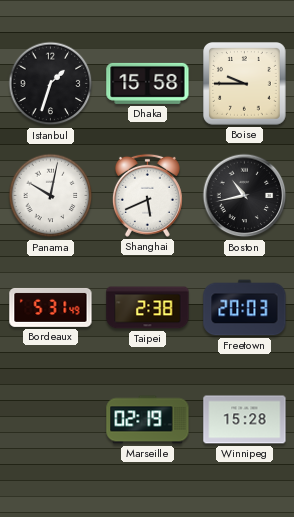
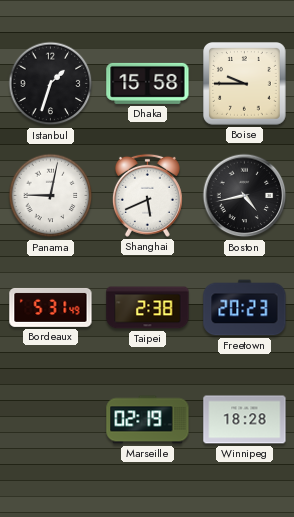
Panama: 10:02 -> 9:02
Boston: 10:43 -> 4:43
Freetown: 20:03 -> 20:23
Winnipeg: 15:28 -> 18:28
